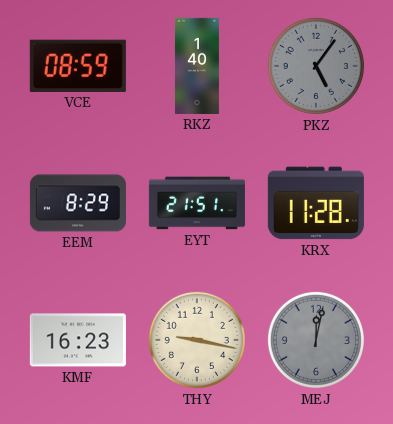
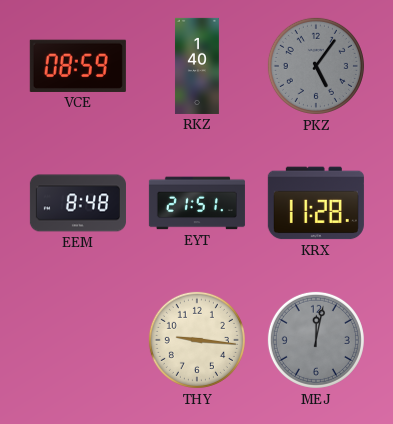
EEM: 8:29 -> 8:48
KMF: 16:23 -> none
THY: 9:17 -> 9:16
